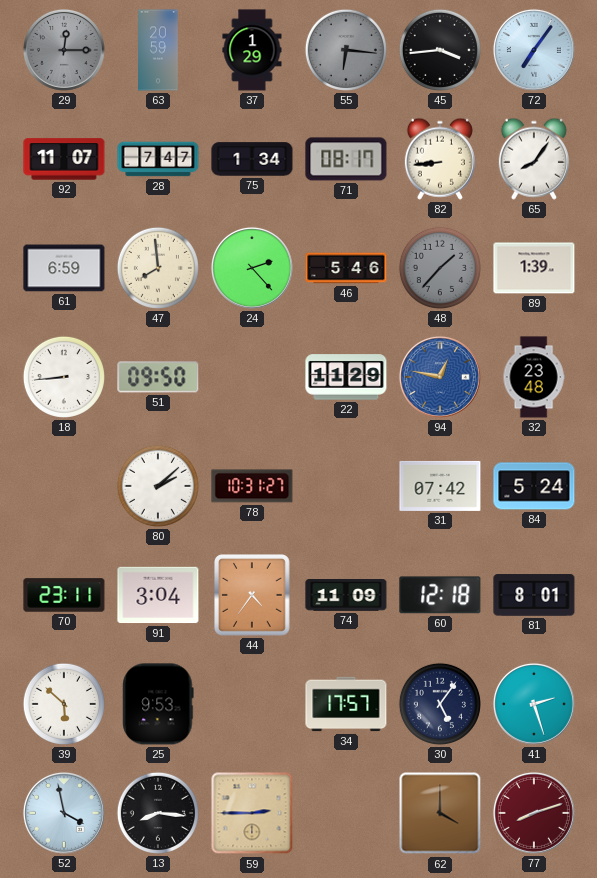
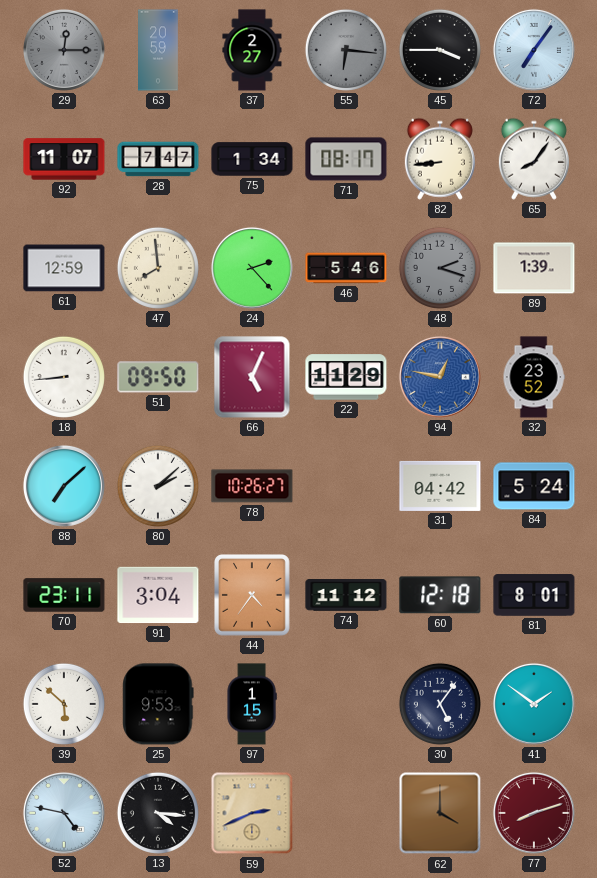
37: 1:29 -> 2:27
45: 3:44 -> 3:45
61: 6:59 -> 12:59
48: 1:37 -> 2:18
66: none -> 5:04
32: 23:48 -> 23:52
88: none -> 7:08
78: 10:31 -> 10:26
31: 07:42 -> 04:42
74: 11:09 -> 11:12
97: none -> 1:15
34: 17:57 -> none
41: 2:27 -> 1:51
52: 3:58 -> 4:47
13: 8:16 -> 4:16
59: 2:45 -> 2:41
